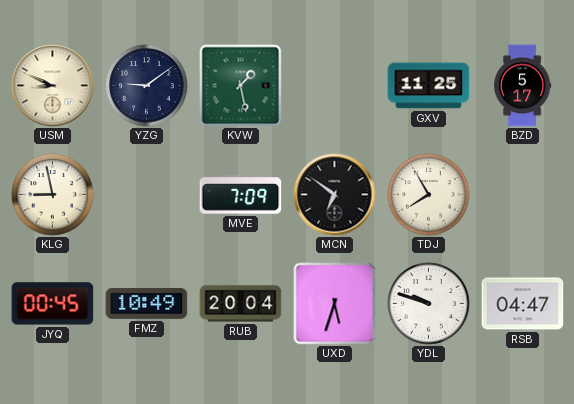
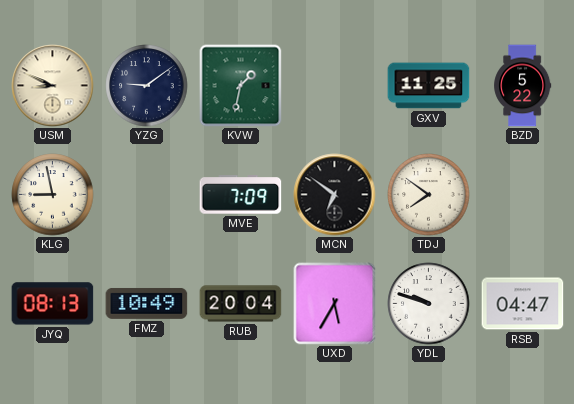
KVW: 1:28 -> 1:32
BZD: 5:17 -> 5:22
TDJ: 7:55 -> 7:51
JYQ: 00:45 -> 08:13
UXD: 5:33 -> 5:35
